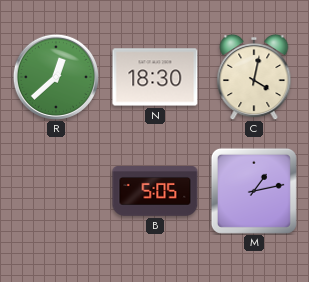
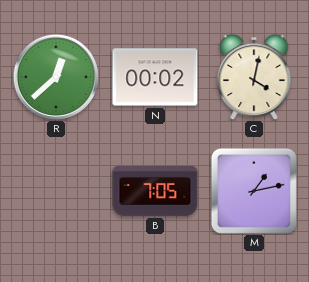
N: 18:30 -> 00:02
B: 5:05 -> 7:05
